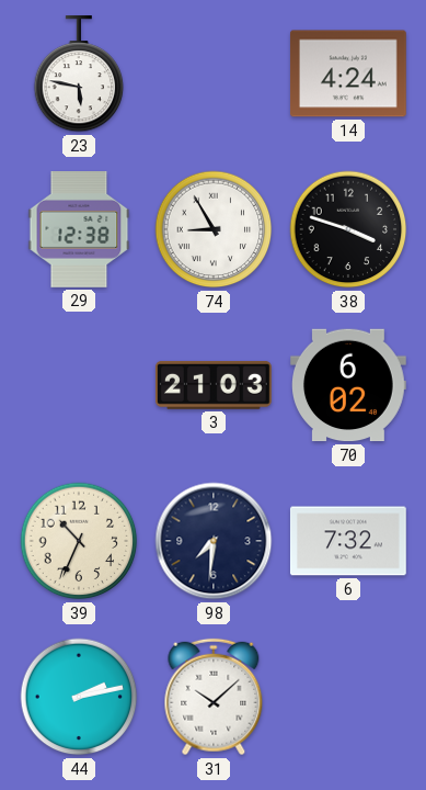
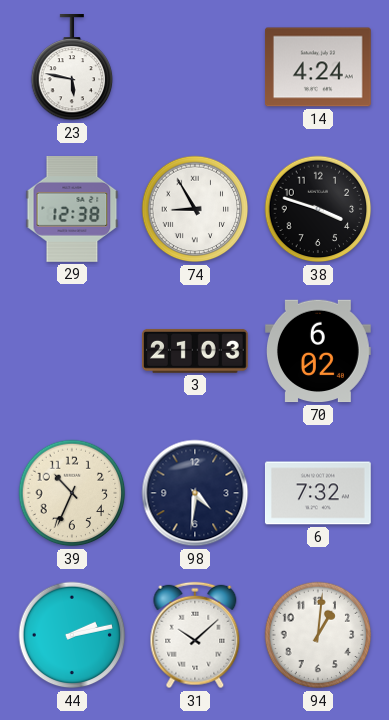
98: 7:31 -> 4:31
94: none -> 1:01
